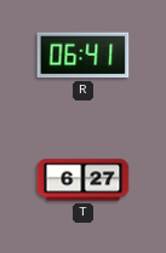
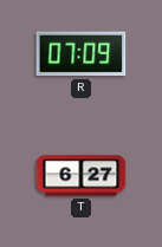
R: 06:41 -> 07:09
